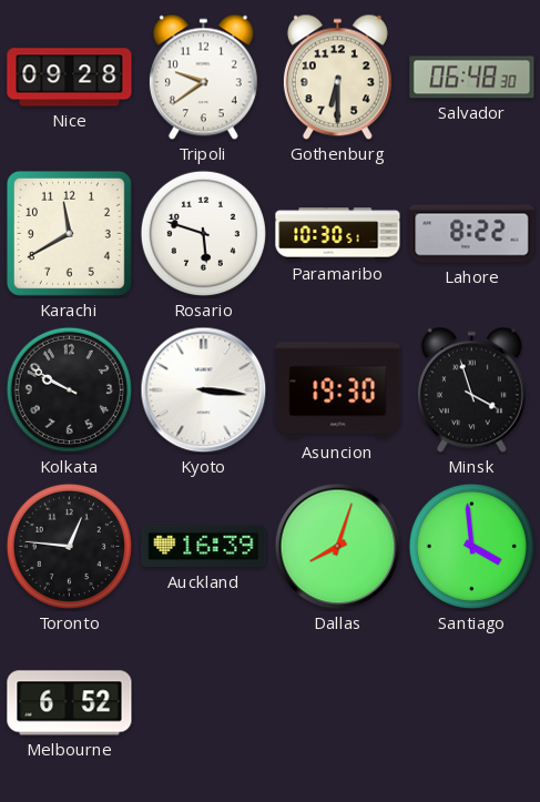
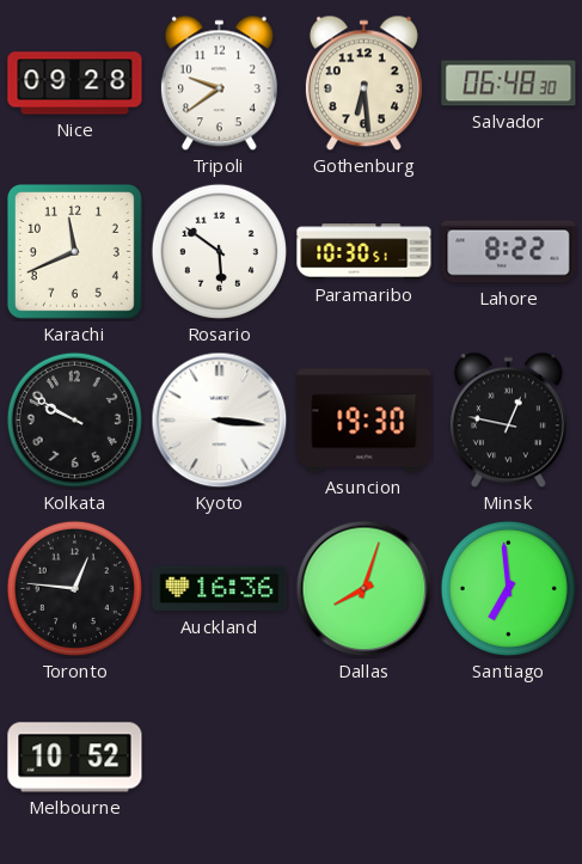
Gothenburg: 6:30 -> 6:29
Karachi: 11:40 -> 11:41
Rosario: 5:48 -> 5:51
Minsk: 3:57 -> 12:47
Auckland: 16:39 -> 16:36
Santiago: 3:59 -> 6:59
Melbourne: 6:52 -> 10:52
